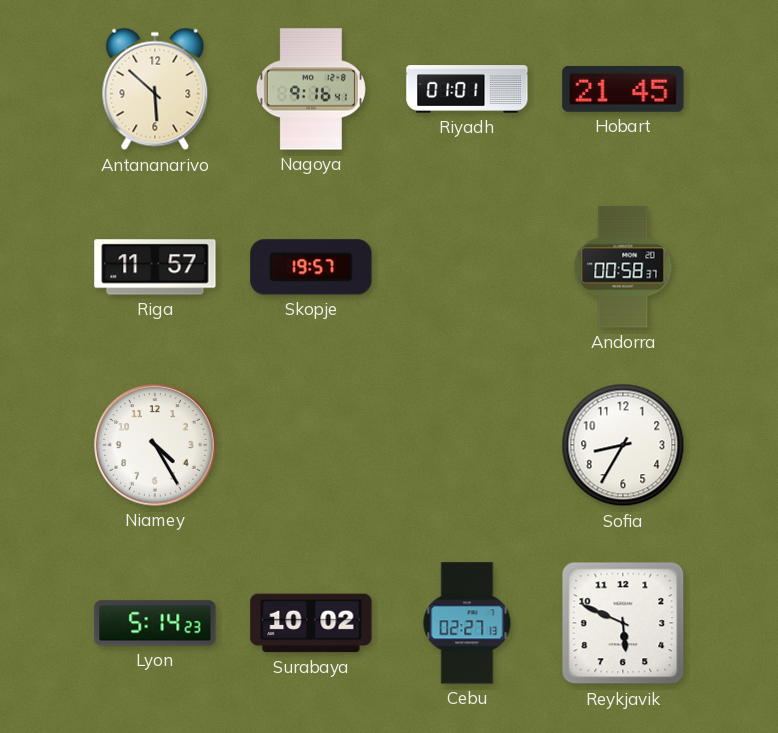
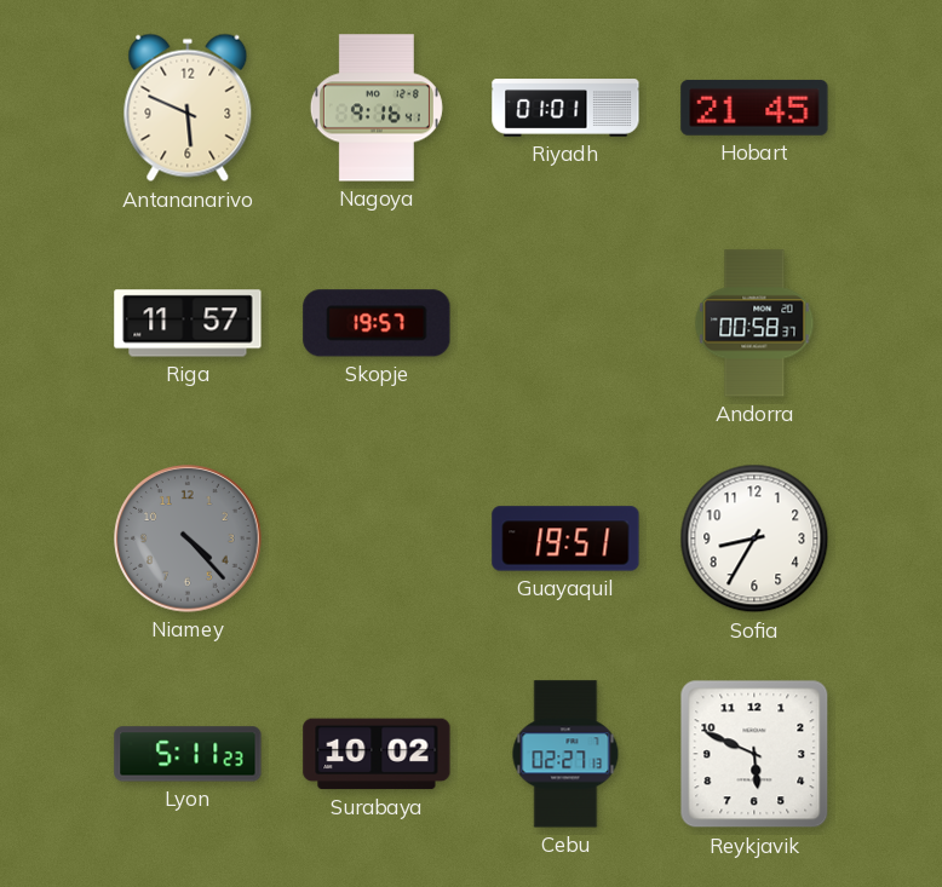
Antananarivo: 5:52 -> 5:49
Niamey: 4:25 -> 4:23
Niamey dial: white -> grey
Guayaquil: none -> 19:51
Lyon: 5:14 -> 5:11
